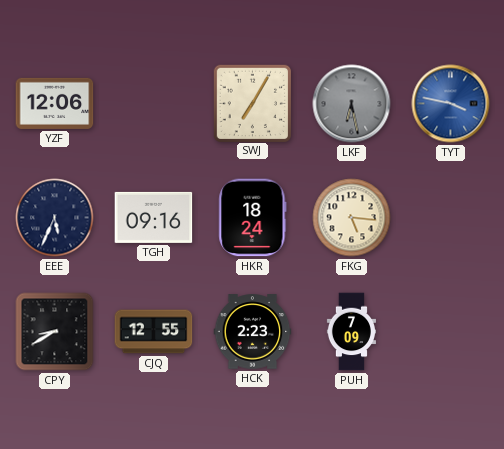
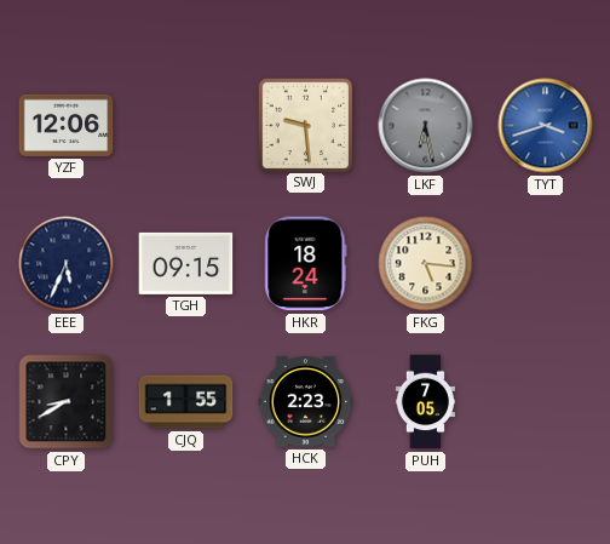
SWJ: 7:05 -> 9:29
TYT: 3:47 -> 3:42
TGH: 09:16 -> 09:15
CJQ: 12:55 -> 1:55
PUH: 7:09 -> 7:05
